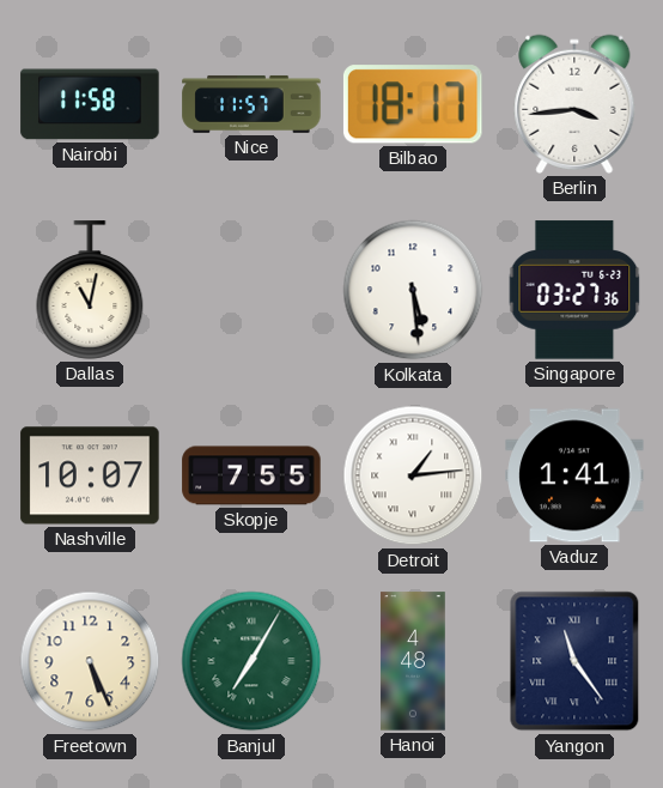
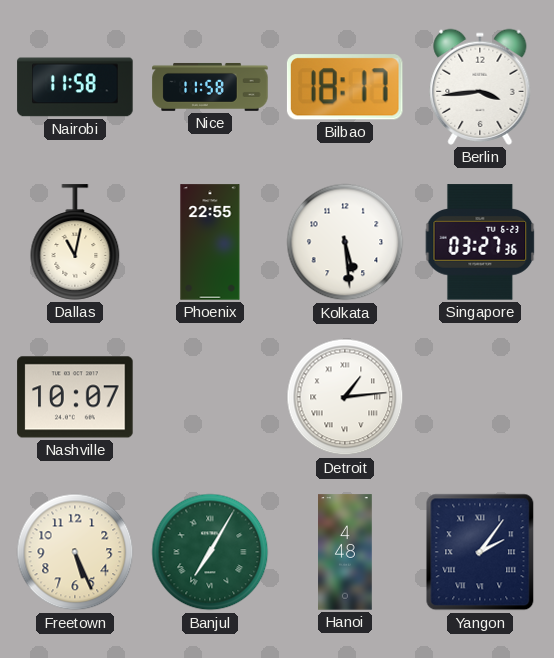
Nice: 11:57 -> 11:58
Phoenix: none -> 22:55
Skopje: 7:55 -> none
Vaduz: 1:41 -> none
Yangon: 11:24 -> 2:06
